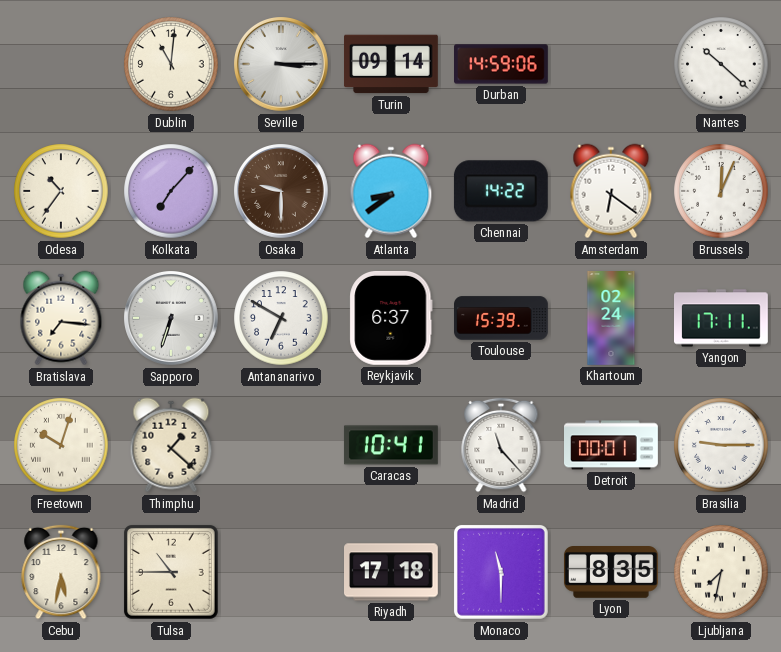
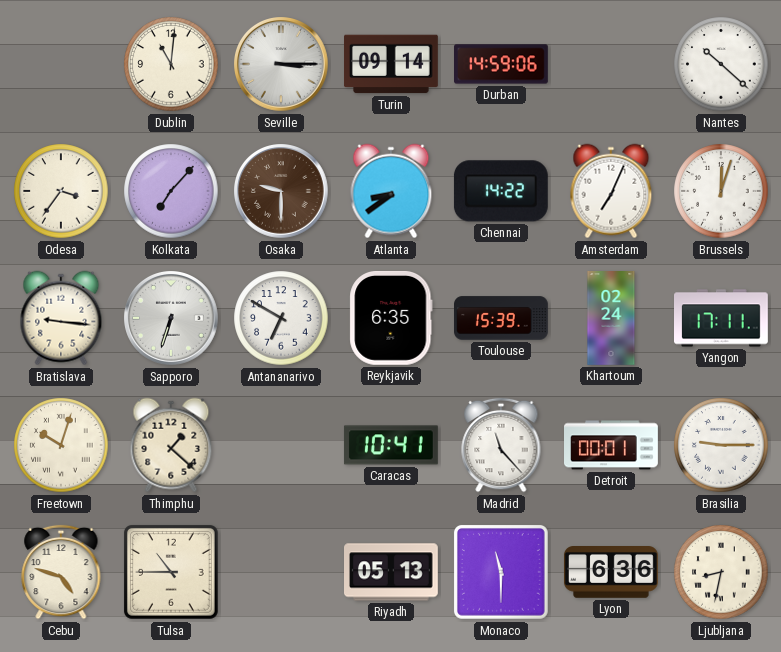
Odesa: 10:36 -> 3:36
Amsterdam: 6:21 -> 7:04
Brussels: 12:04 -> 12:03
Bratislava: 7:16 -> 9:16
Reykjavik: 6:37 -> 6:35
Cebu: 5:32 -> 4:48
Riyadh: 17:18 -> 05:13
Lyon: 8:35 -> 6:36
Ljubljana: 7:32 -> 8:32
